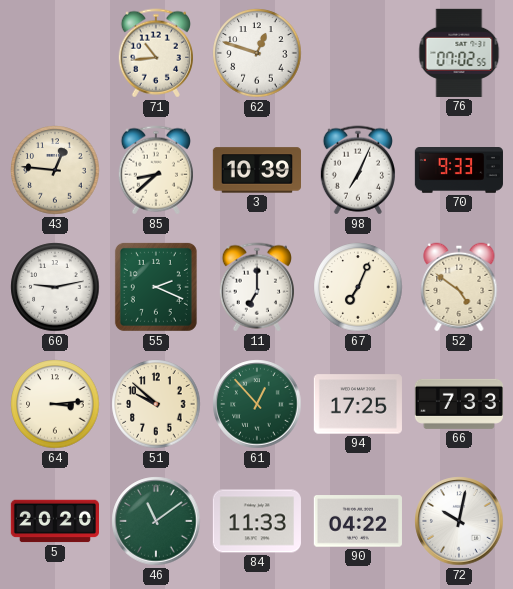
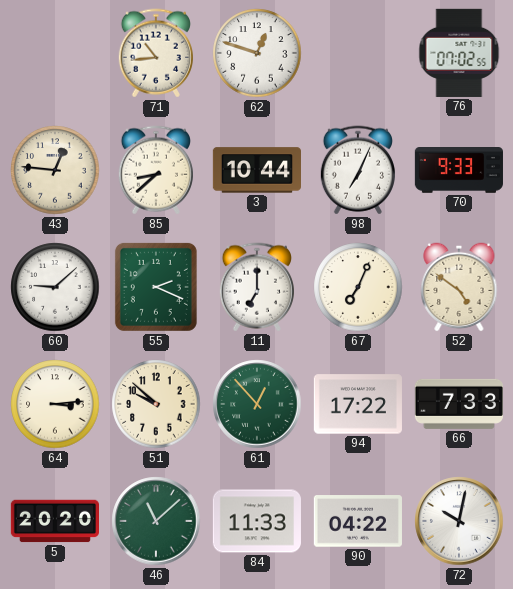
3: 10:39 -> 10:44
60: 9:13 -> 9:08
94: 17:25 -> 17:22
46: 11:09 -> 11:08
